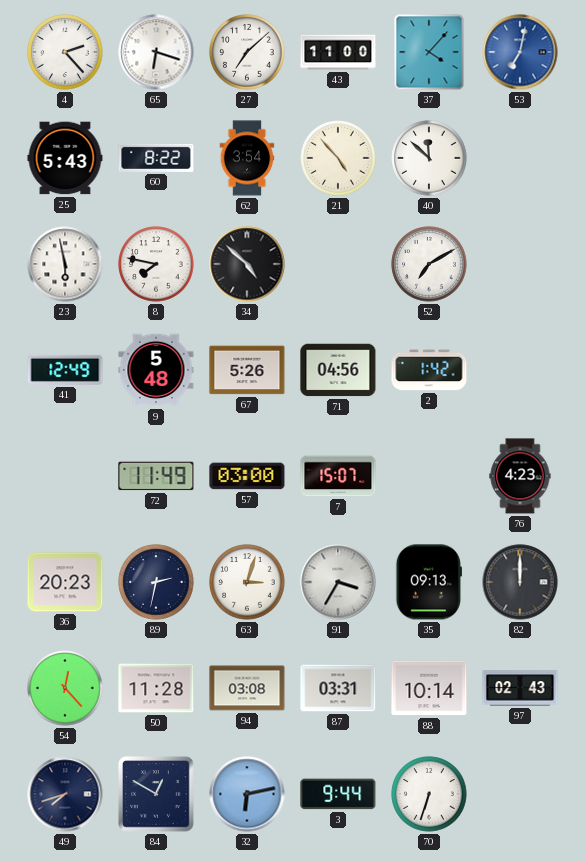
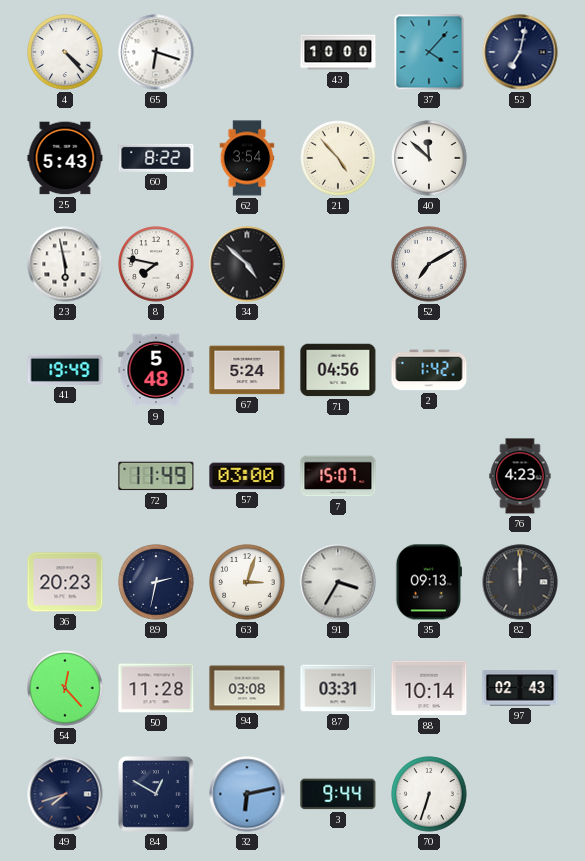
4: 2:23 -> 4:23
27: 7:08 -> none
43: 11:00 -> 10:00
53 dial: blue -> navy
41: 12:49 -> 19:49
67: 5:26 -> 5:24
